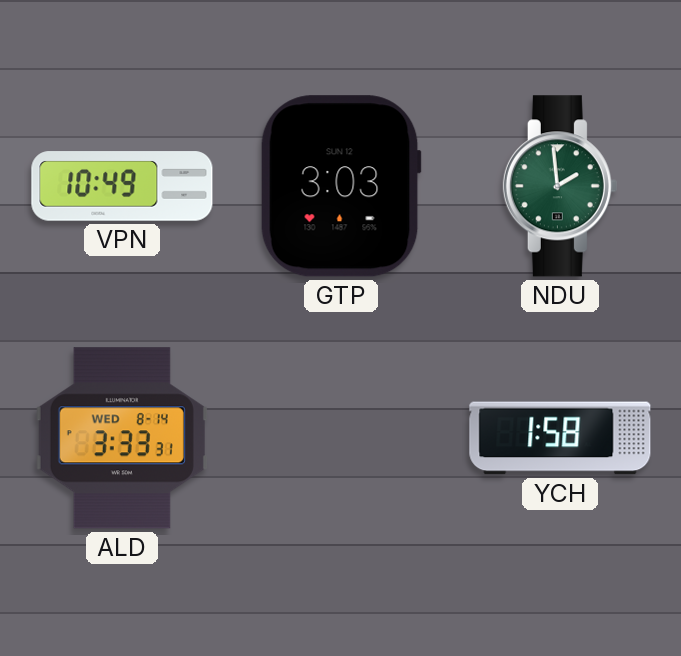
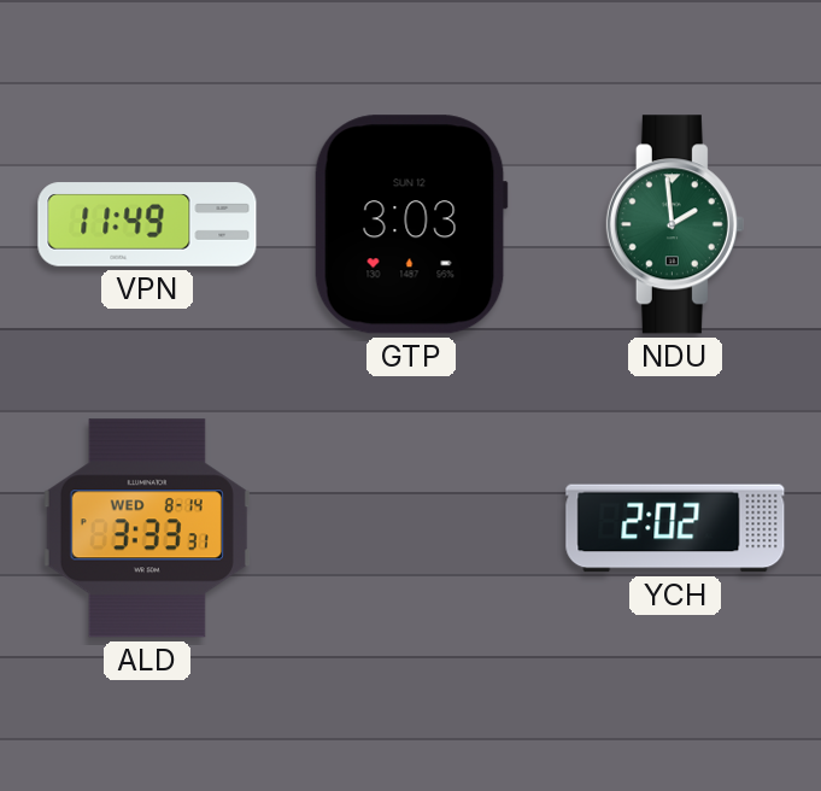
VPN: 10:49 -> 11:49
YCH: 1:58 -> 2:02
